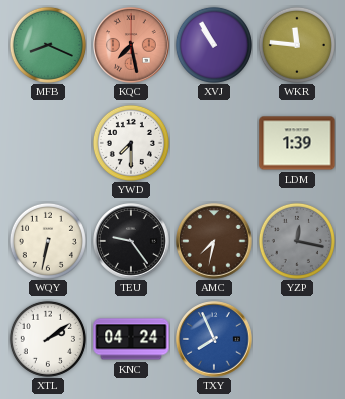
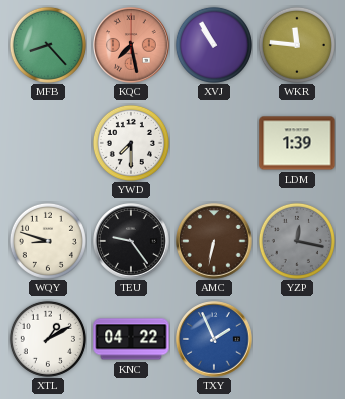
MFB: 8:19 -> 8:23
WQY: 6:32 -> 8:48
AMC: 7:32 -> 6:32
XTL: 2:09 -> 1:10
KNC: 04:24 -> 04:22
TXY: 7:56 -> 1:56
